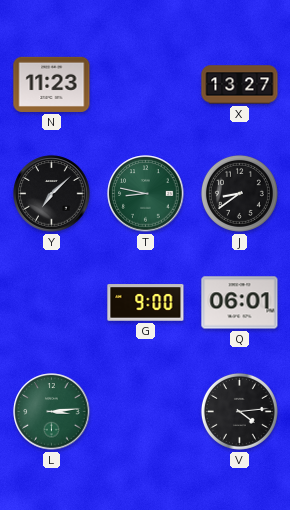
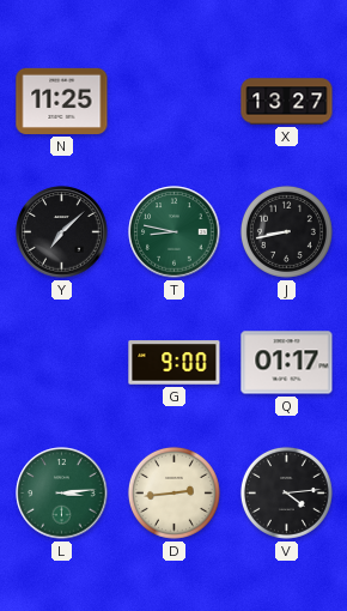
N: 11:23 -> 11:25
J: 8:39 -> 8:43
Q: 06:01 -> 01:17
D: none -> 2:44
